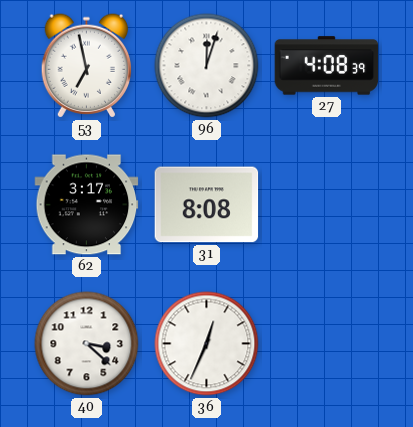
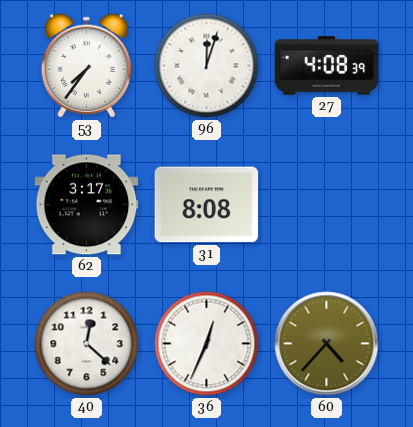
53: 6:58 -> 7:36
40: 3:22 -> 12:22
60: none -> 4:37
